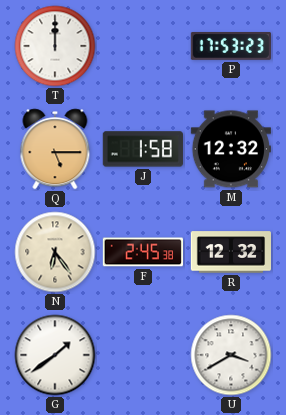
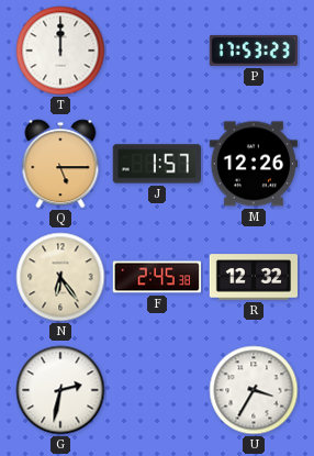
J: 1:58 -> 1:57
M: 12:32 -> 12:26
G: 1:39 -> 2:32
U: 3:40 -> 3:35
